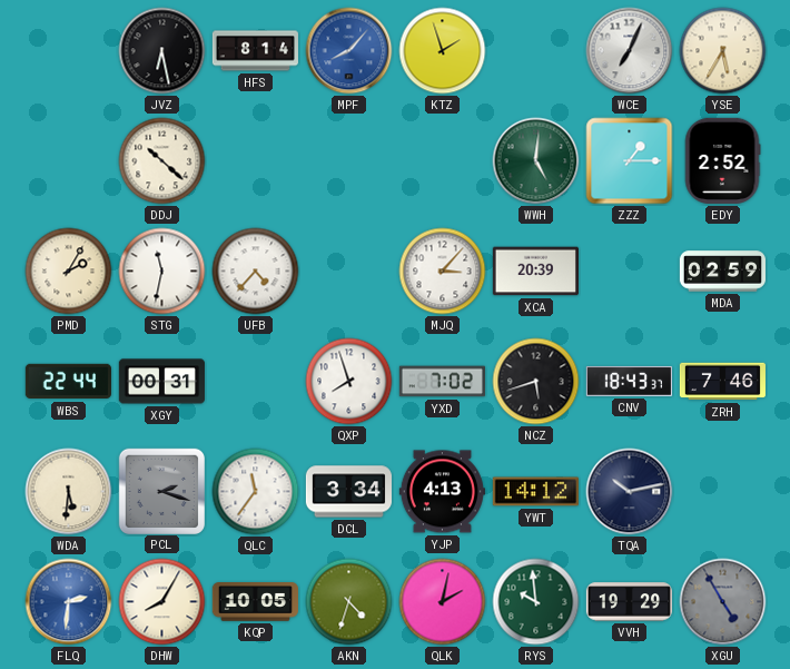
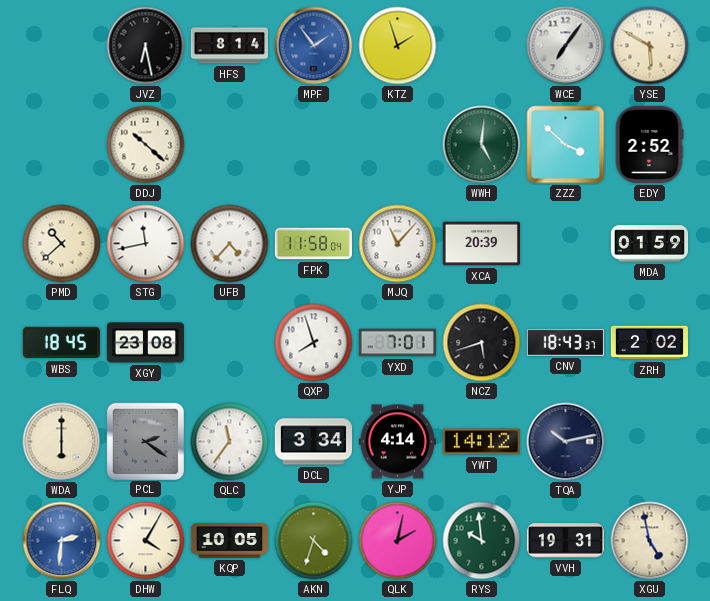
MPF: 8:07 -> 1:54
WCE: 7:04 -> 7:06
YSE: 5:35 -> 5:50
ZZZ: 1:15 -> 3:52
PMD: 2:05 -> 10:38
STG: 11:32 -> 11:43
FPK: none -> 11:58
MJQ: 3:07 -> 11:07
MDA: 02:59 -> 01:59
WBS: 22:44 -> 18:45
XGY: 00:31 -> 23:08
YXD: 7:02 -> 7:01
ZRH: 7:46 -> 2:02
WDA: 5:31 -> 6:00
PCL: 2:18 -> 2:21
YJP: 4:13 -> 4:14
DHW: 8:05 -> 4:05
VVH: 19:29 -> 19:31
XGU: 4:55 -> 4:58
XGU dial: grey -> cream
